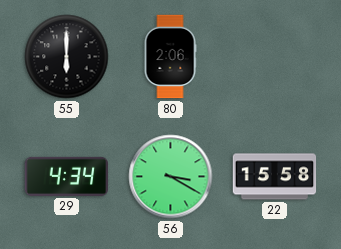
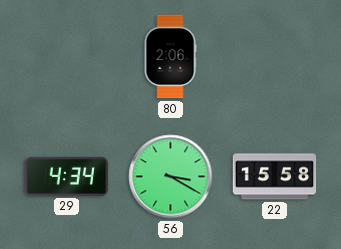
55: 6:00 -> none
